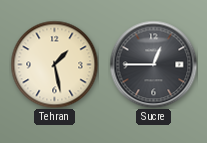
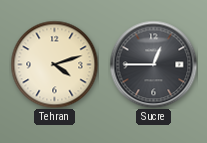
Tehran: 1:28 -> 4:12
